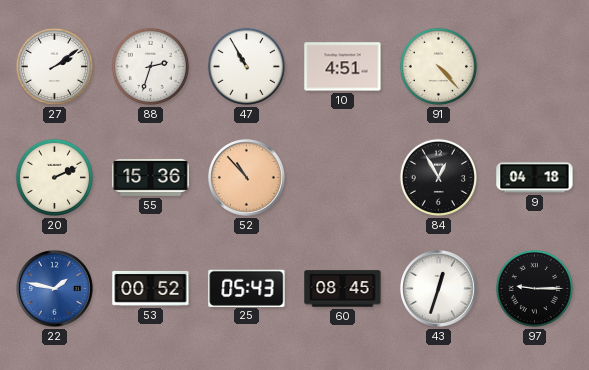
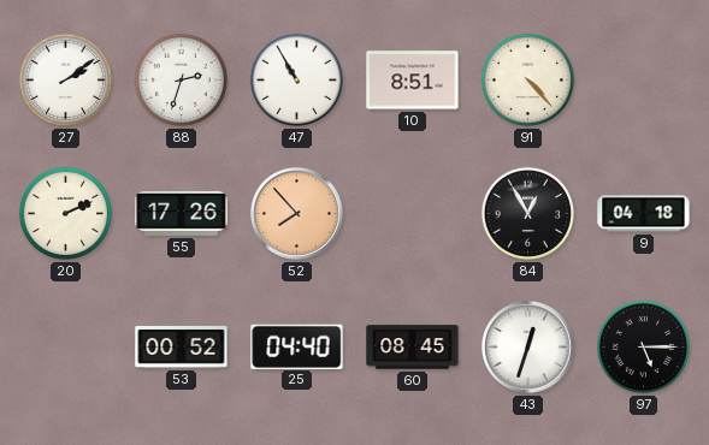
10: 4:51 -> 8:51
55: 15:36 -> 17:26
52: 10:53 -> 7:53
22: 1:47 -> none
25: 05:43 -> 04:40
97: 9:15 -> 5:15
